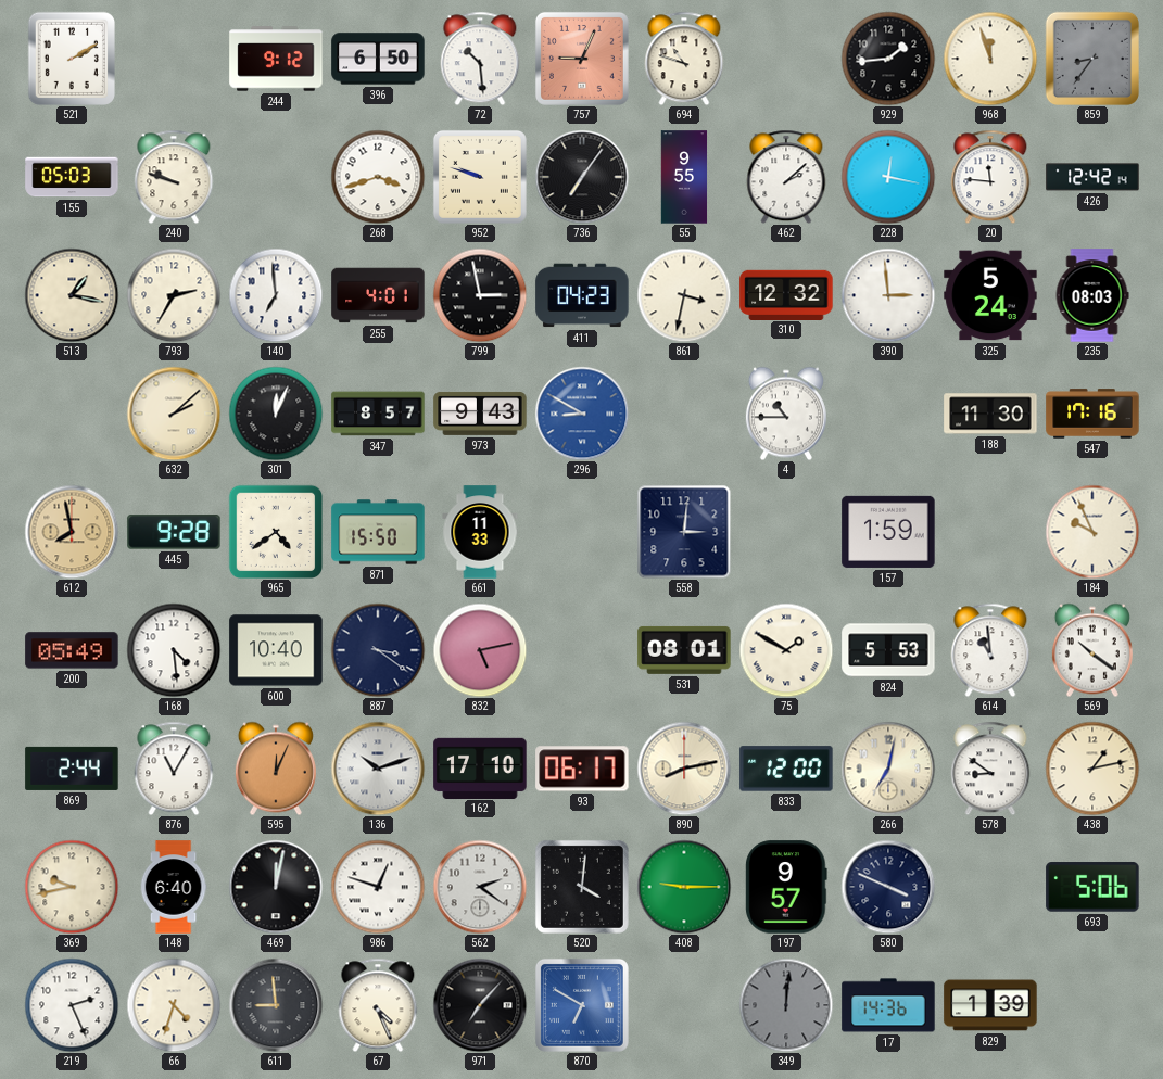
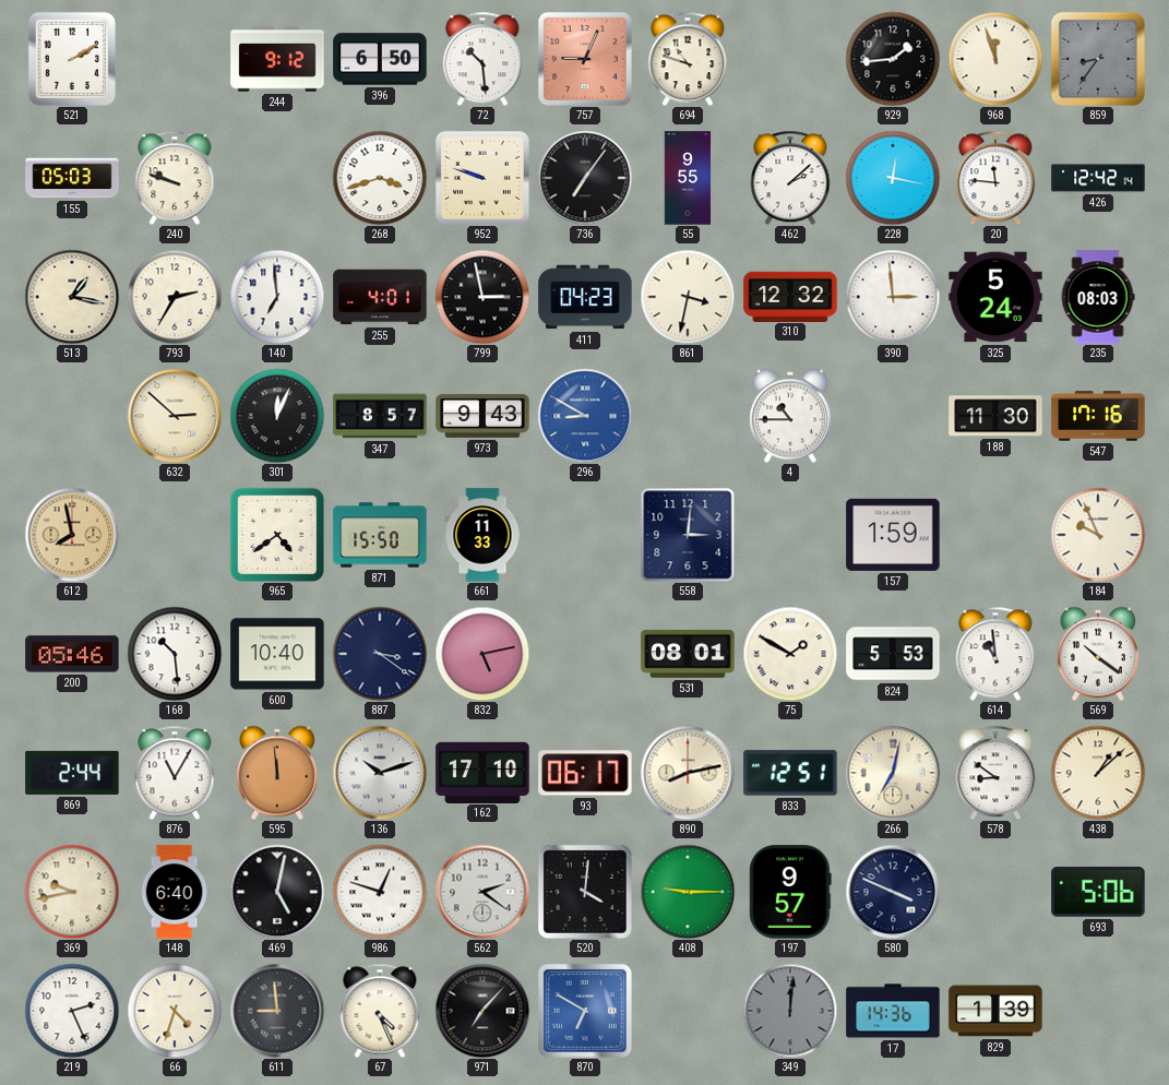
632: 2:08 -> 2:52
445: 9:28 -> none
200: 05:49 -> 05:46
168: 4:29 -> 10:29
595: 12:04 -> 11:59
833: 12:00 -> 12:51
438: 1:13 -> 1:08
469: 12:02 -> 5:02
